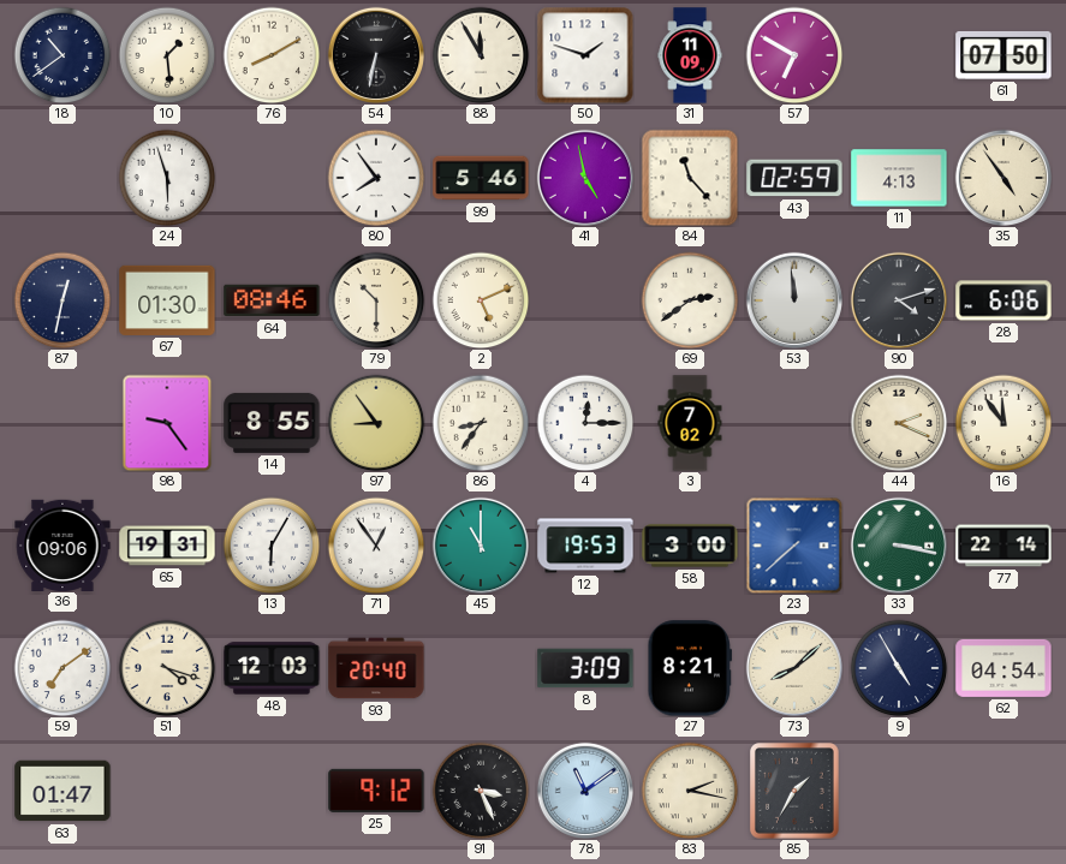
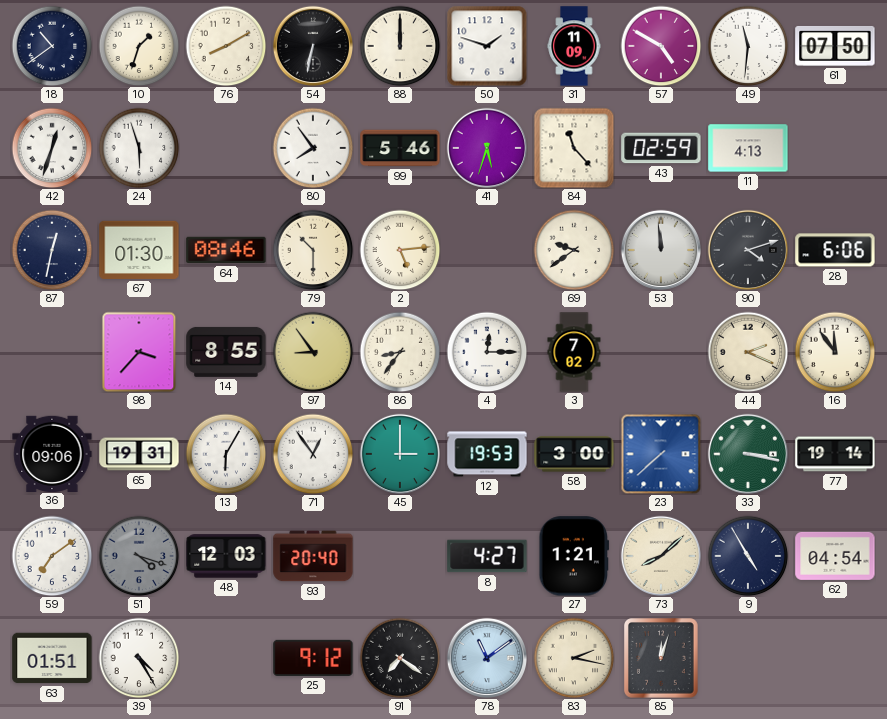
10: 1:29 -> 1:33
88: 11:55 -> 12:00
57: 6:50 -> 4:50
49: none -> 11:31
42: none -> 12:33
41: 4:58 -> 5:33
35: 4:54 -> none
2: 5:11 -> 5:14
69: 2:39 -> 9:39
98: 9:24 -> 3:37
45: 11:00 -> 3:00
77: 22:14 -> 19:14
51 dial: cream -> grey
8: 3:09 -> 4:27
27: 8:21 -> 1:21
63: 01:47 -> 01:51
39: none -> 4:25
91: 3:26 -> 7:21
85: 1:35 -> 12:03
